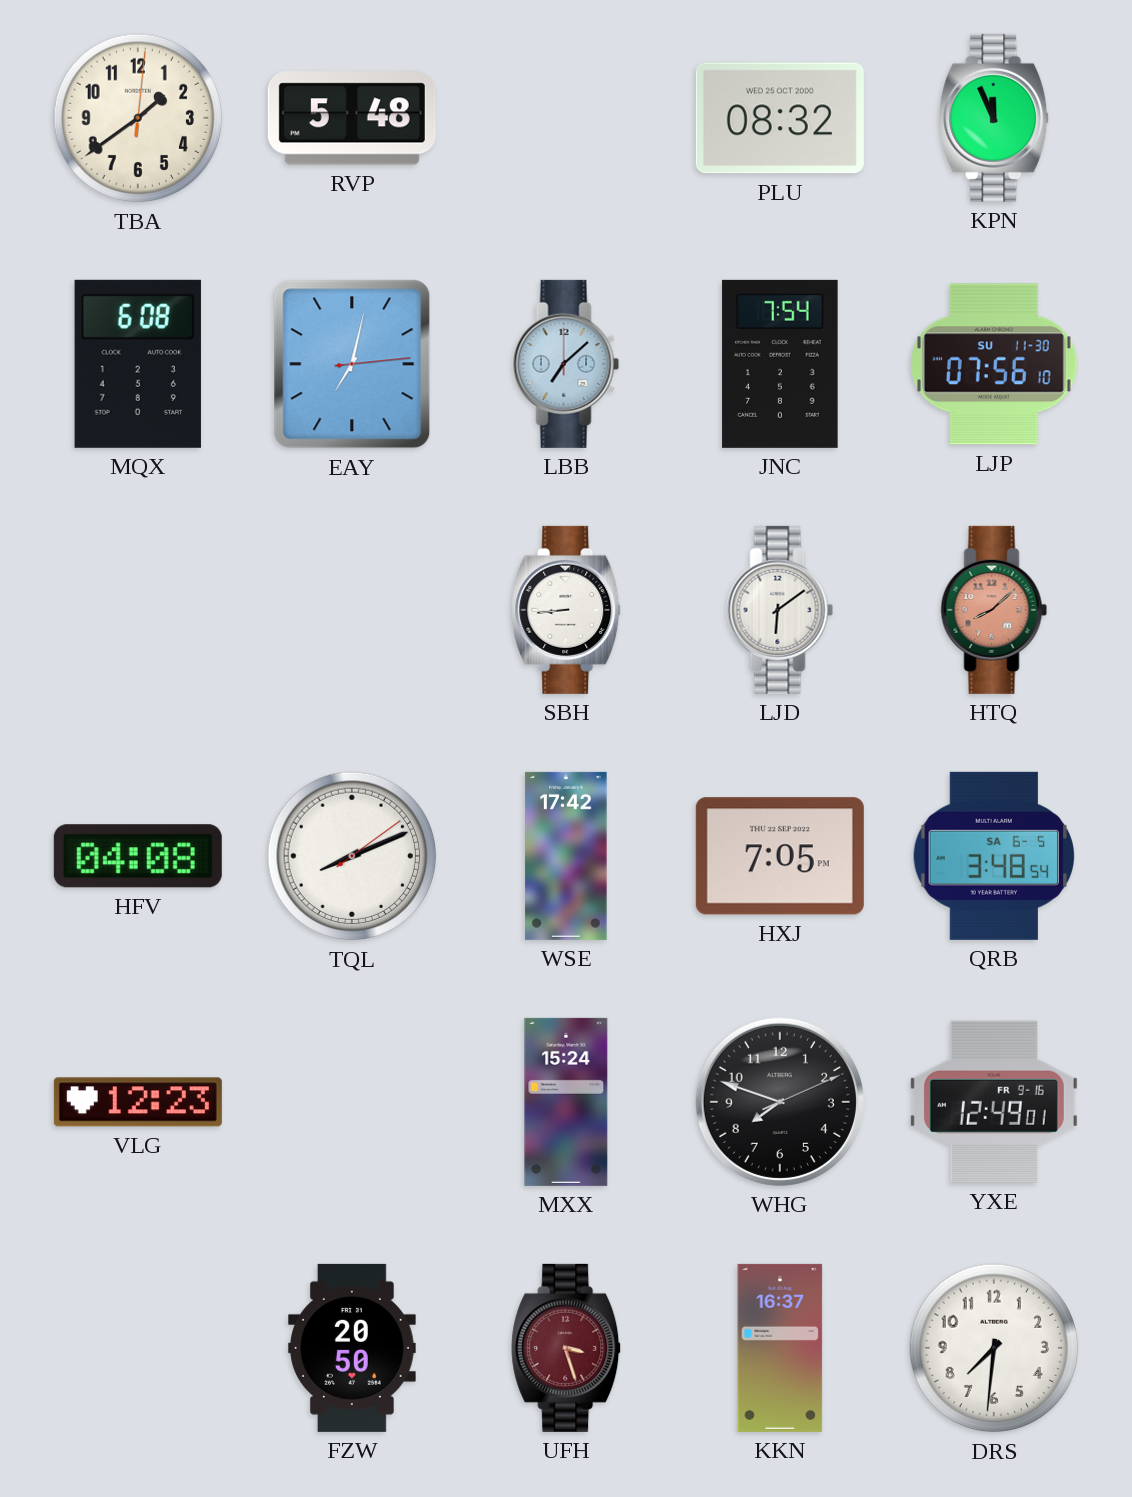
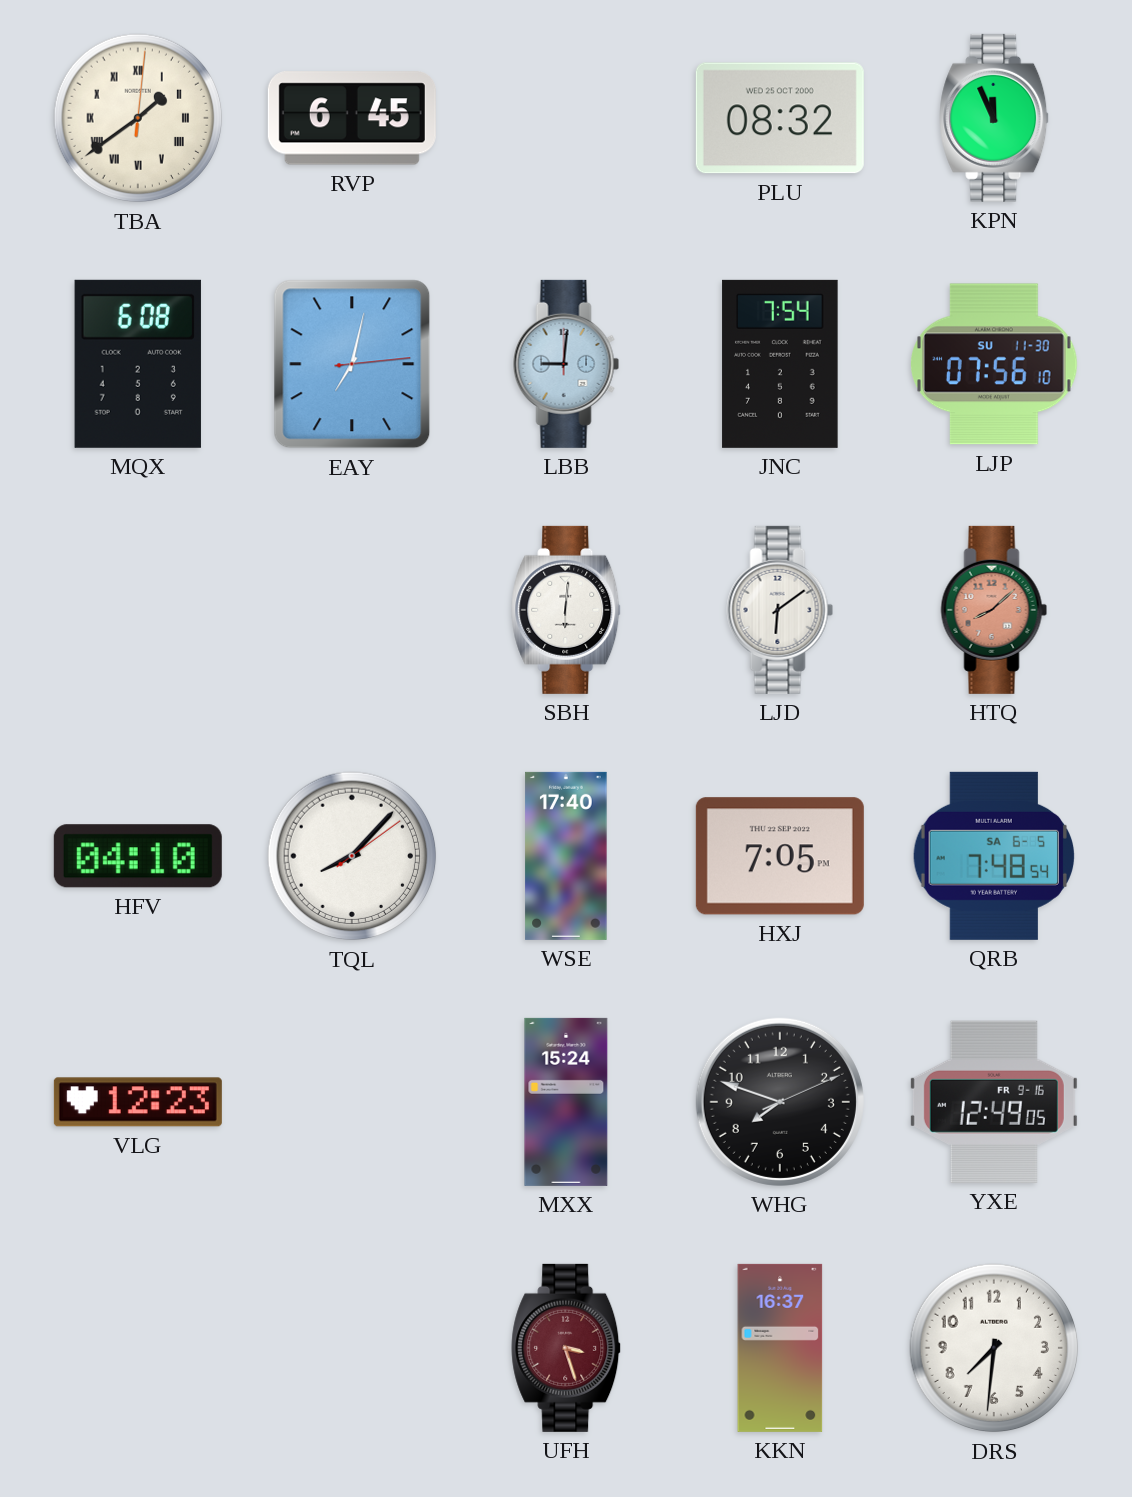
TBA numerals: Arabic -> Roman
RVP: 5:48 -> 6:45
LBB: 7:08 -> 9:01
SBH: 8:44 -> 6:01
HFV: 04:08 -> 04:10
TQL: 8:11 -> 8:07
WSE: 17:42 -> 17:40
QRB: 3:48 -> 7:48
YXE: 12:49:01 -> 12:49:05
FZW: 20:50 -> none
